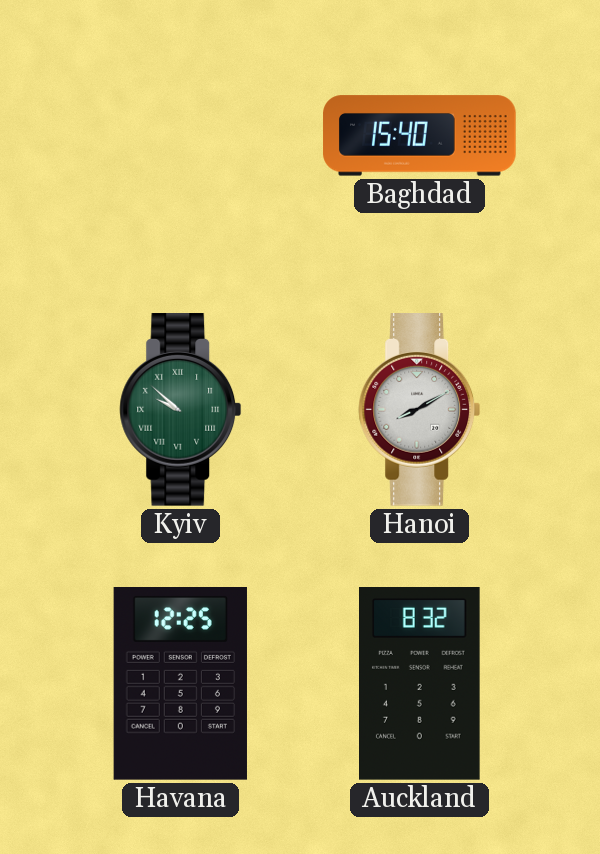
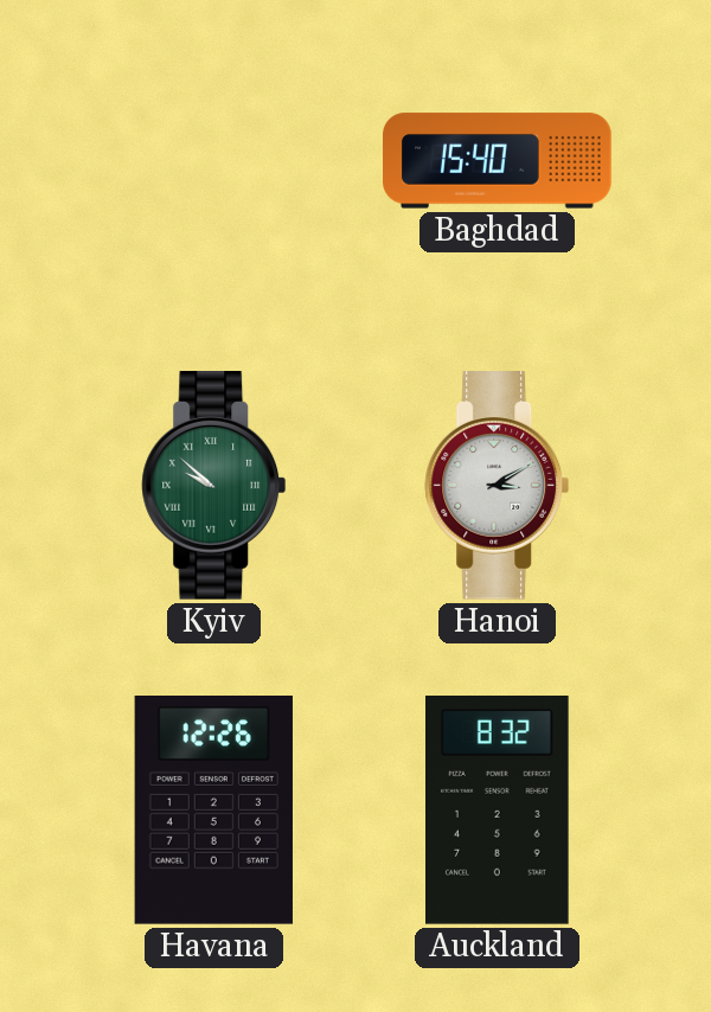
Hanoi: 8:10 -> 3:10
Havana: 12:25 -> 12:26
